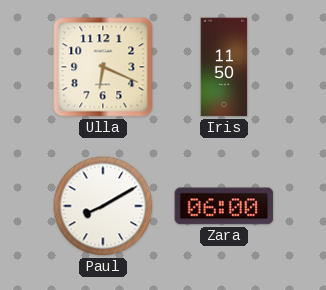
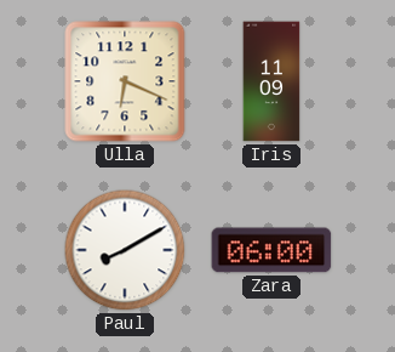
Iris: 11:50 -> 11:09
